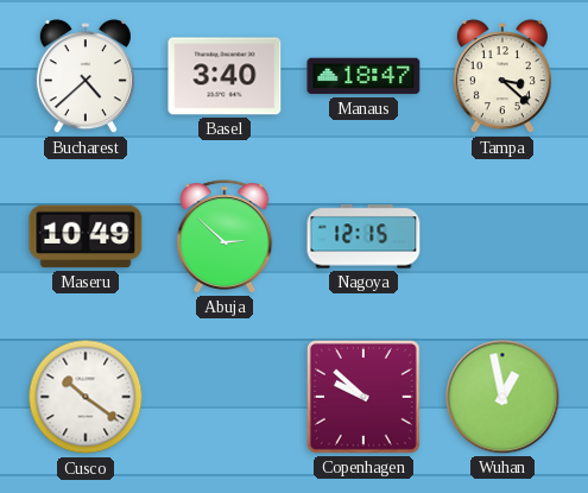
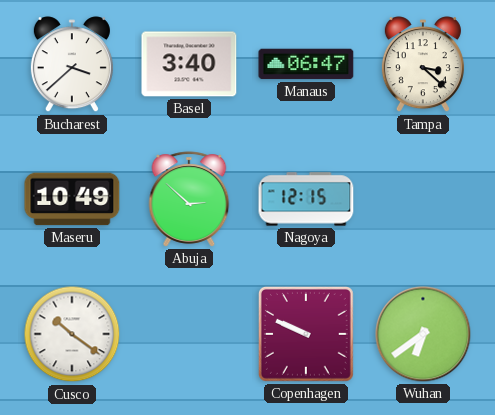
Bucharest: 4:38 -> 3:38
Manaus: 18:47 -> 06:47
Copenhagen: 9:52 -> 9:49
Wuhan: 12:58 -> 6:39
